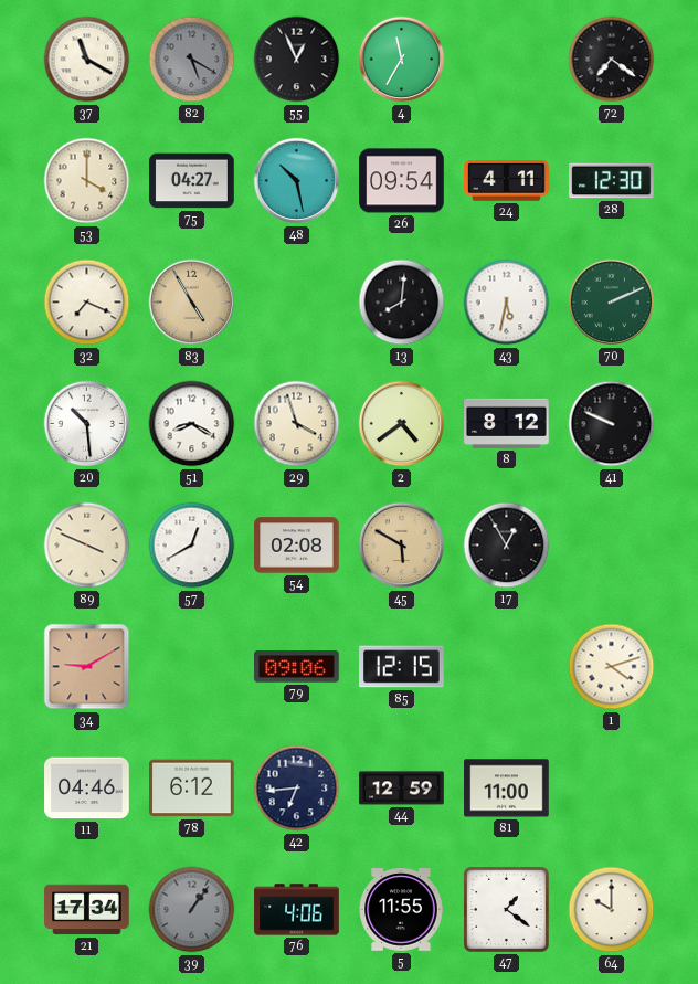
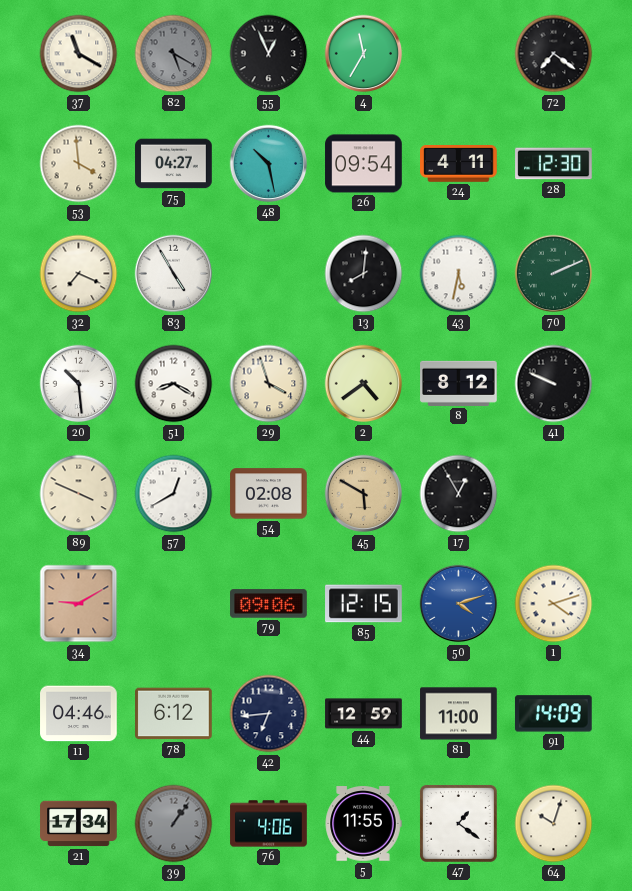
53: 4:00 -> 3:59
83 dial: champagne -> white
50: none -> 4:12
91: none -> 14:09
64: 10:00 -> 10:03
